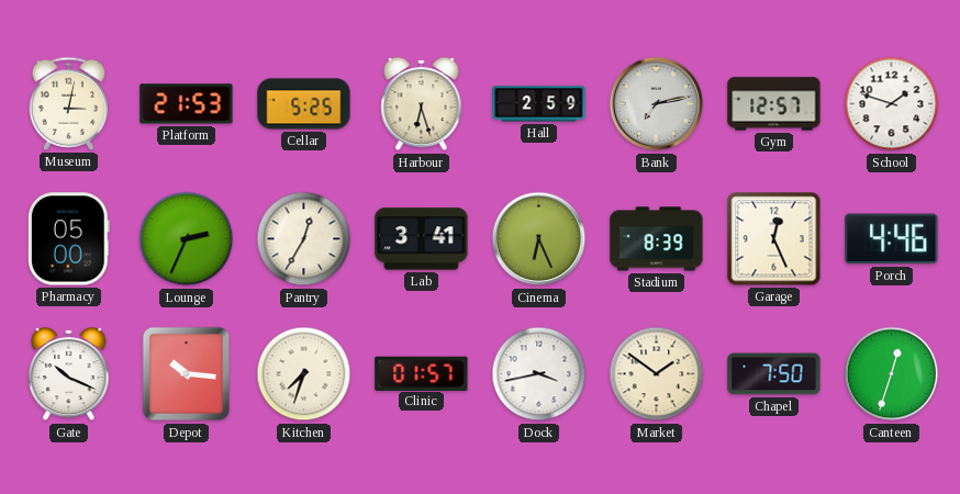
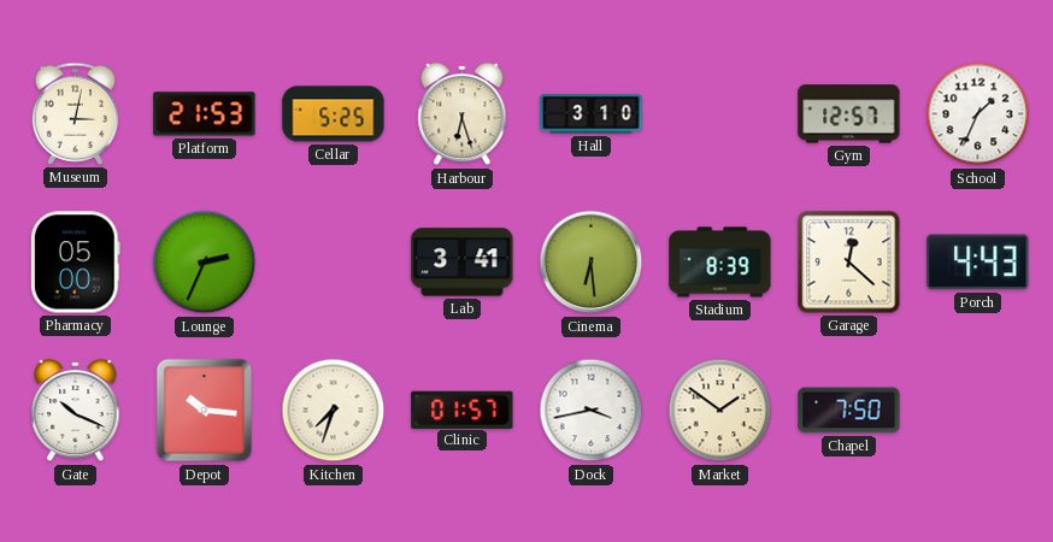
Hall: 2:59 -> 3:10
Bank: 7:13 -> none
School: 1:48 -> 1:34
Pantry: 12:35 -> none
Cinema: 6:26 -> 6:29
Garage: 12:26 -> 12:22
Porch: 4:46 -> 4:43
Canteen: 12:33 -> none
